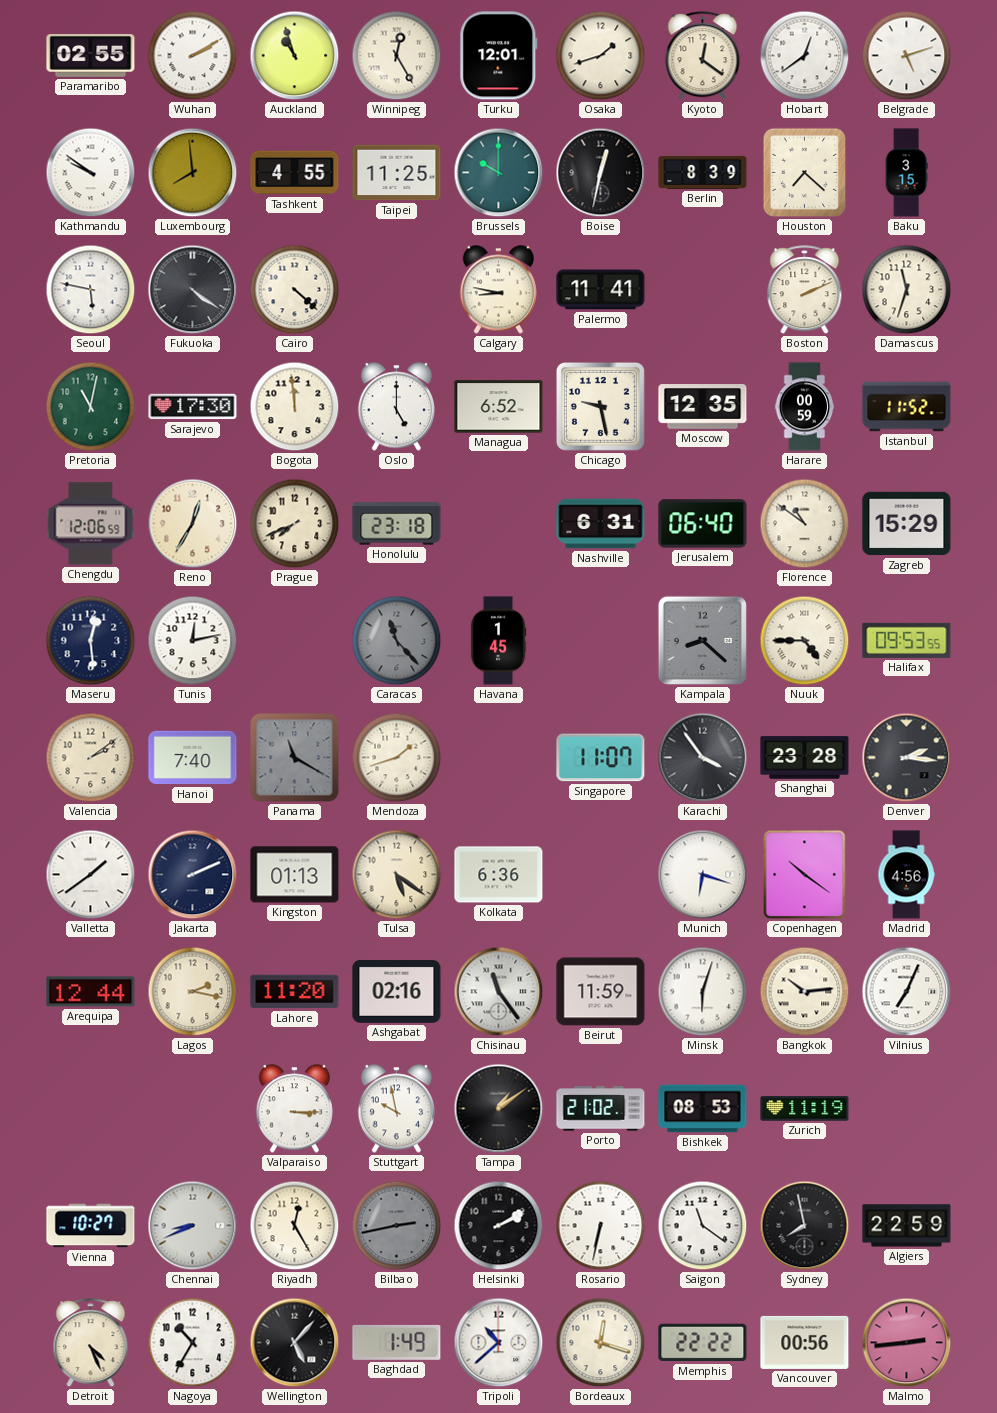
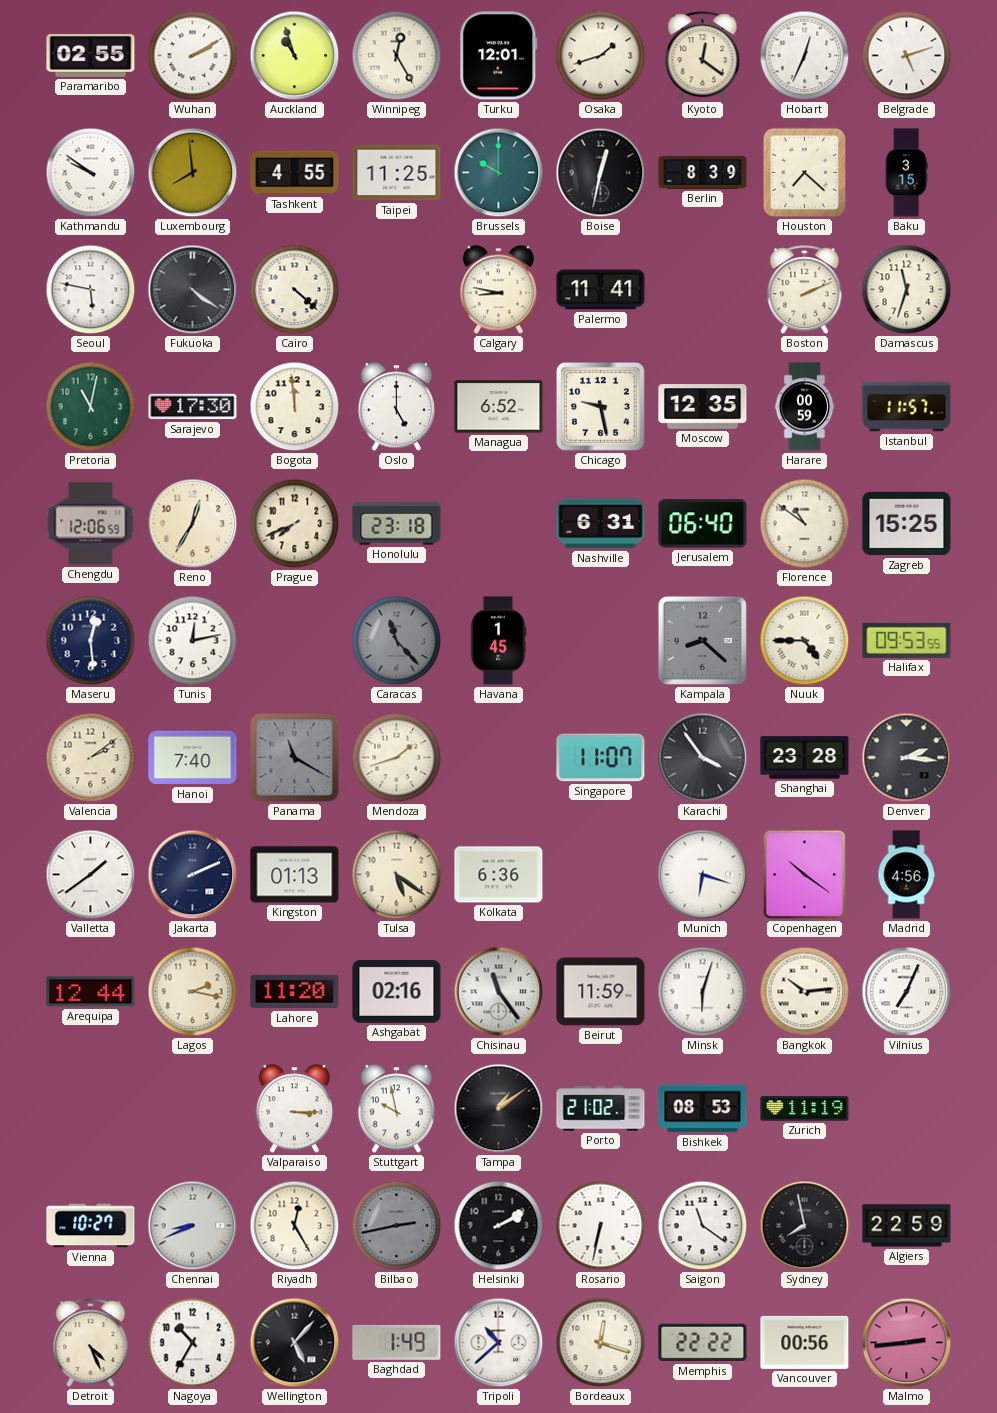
Hobart: 12:39 -> 12:34
Istanbul: 11:52 -> 11:57
Zagreb: 15:29 -> 15:25
